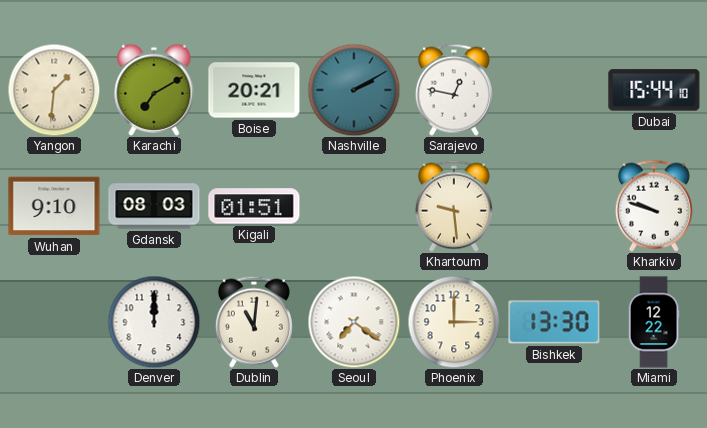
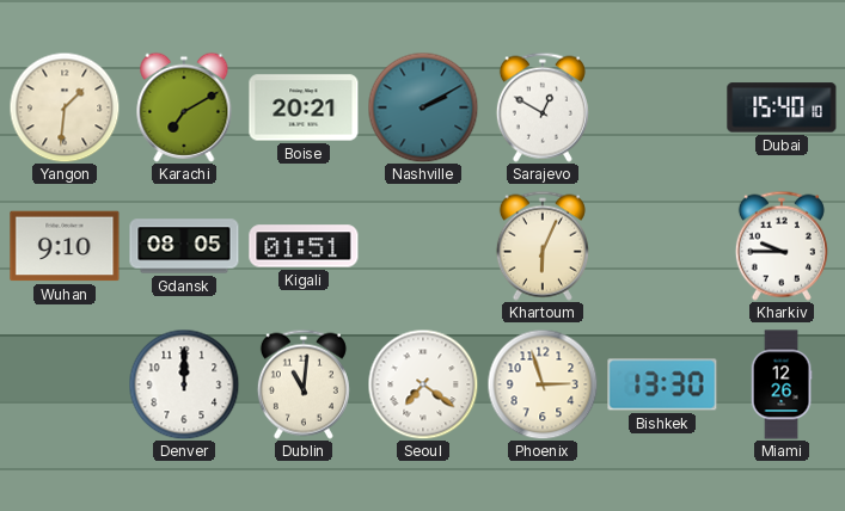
Sarajevo: 12:47 -> 12:50
Dubai: 15:44 -> 15:40
Gdansk: 08:03 -> 08:05
Khartoum: 9:29 -> 6:04
Kharkiv: 9:48 -> 9:45
Phoenix: 3:00 -> 2:57
Miami: 12:22 -> 12:26
